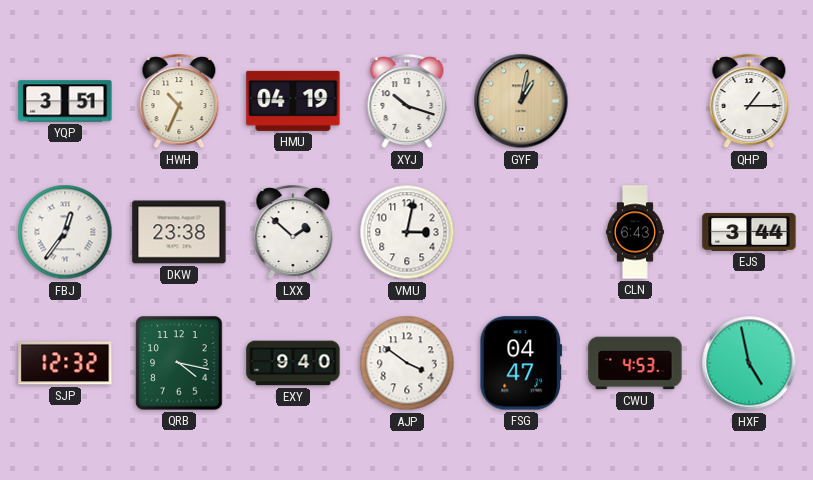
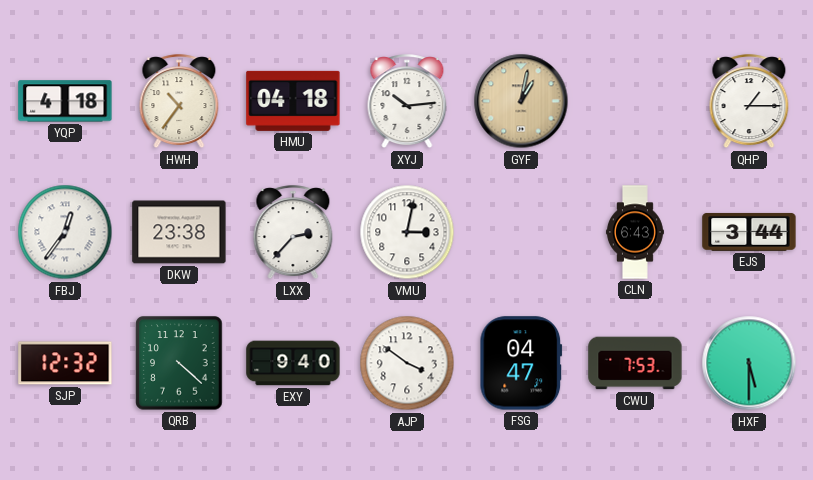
YQP: 3:51 -> 4:18
HWH: 10:34 -> 10:36
HMU: 04:19 -> 04:18
XYJ: 10:18 -> 10:14
LXX: 1:52 -> 2:37
QRB: 4:17 -> 4:22
CWU: 4:53 -> 7:53
HXF: 4:58 -> 5:30
